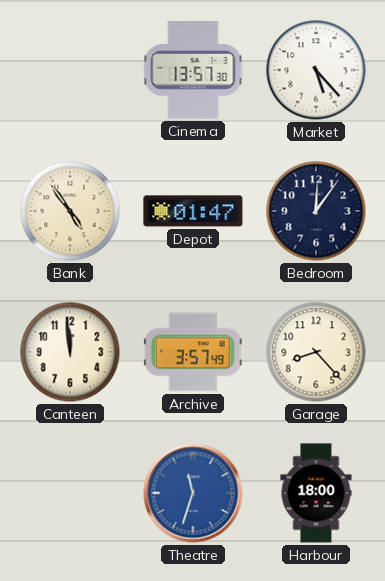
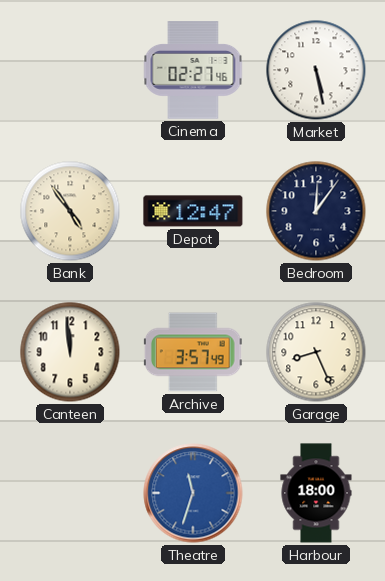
Cinema: 13:57 -> 02:27
Market: 5:23 -> 5:28
Depot: 01:47 -> 12:47
Garage: 8:23 -> 8:26
